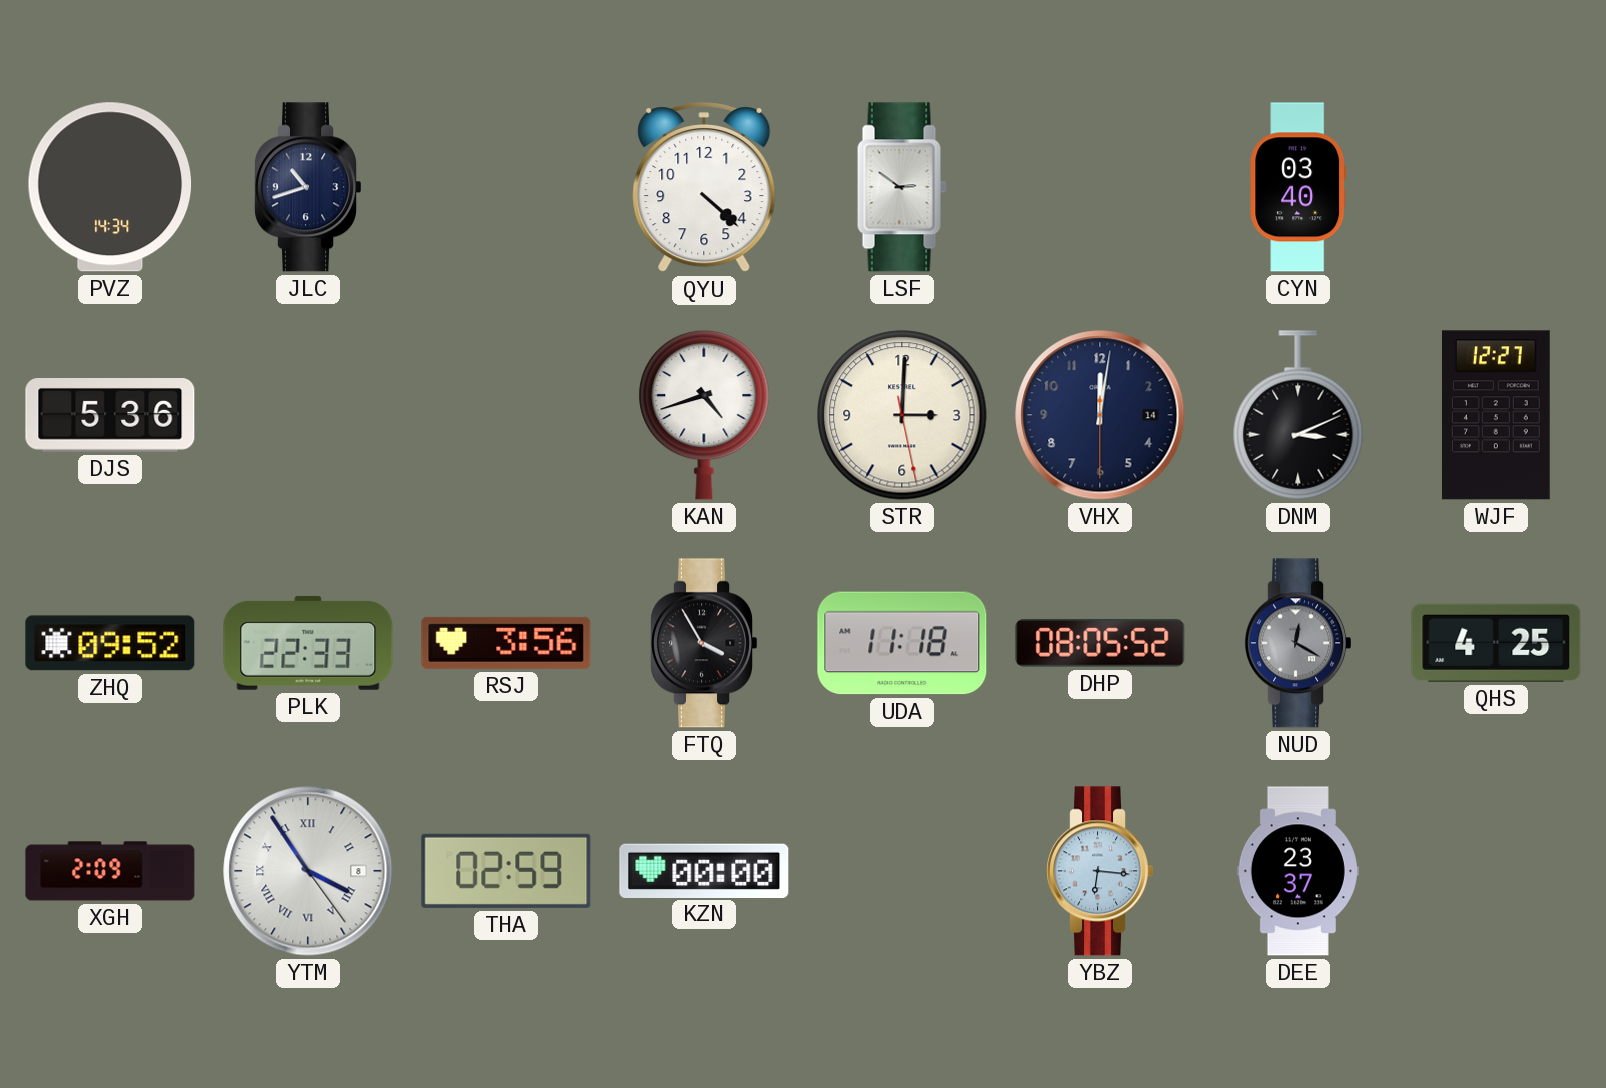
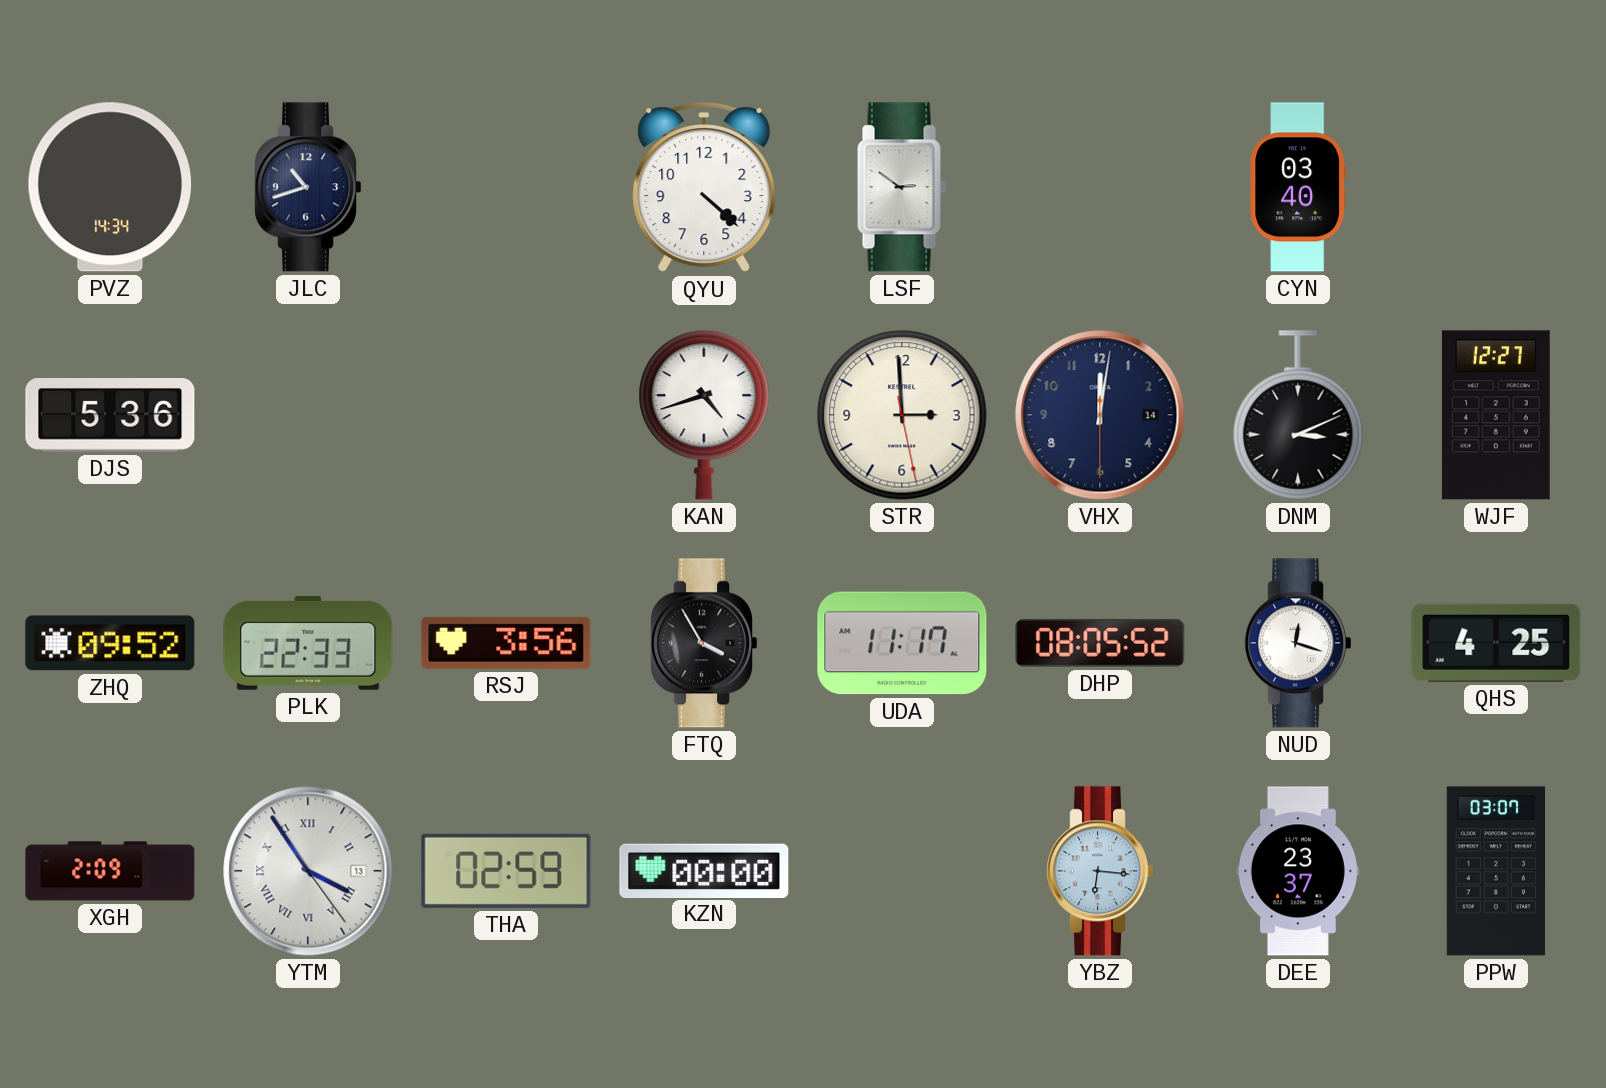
STR: 3:00 -> 2:59
UDA: 11:18 -> 11:17
NUD: 12:20 -> 12:18
NUD dial: grey -> white
YTM date: 8 -> 13
PPW: none -> 03:07
